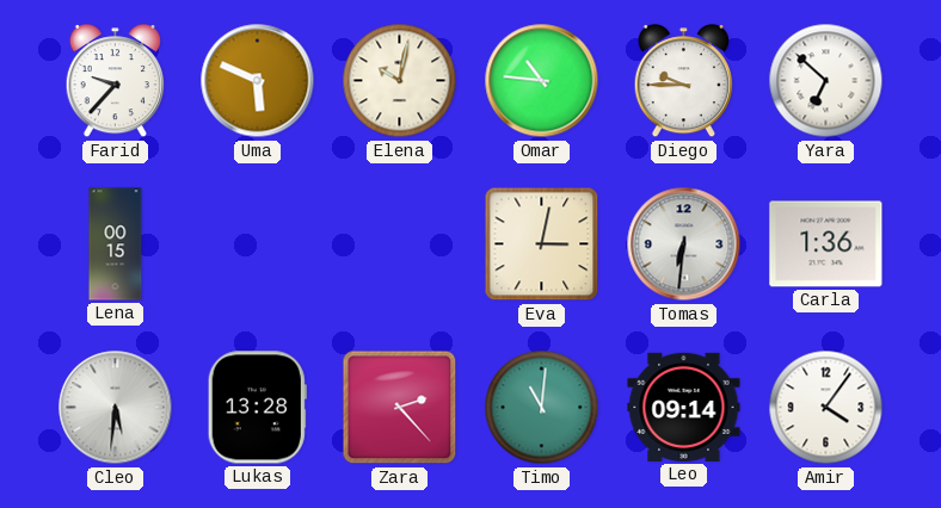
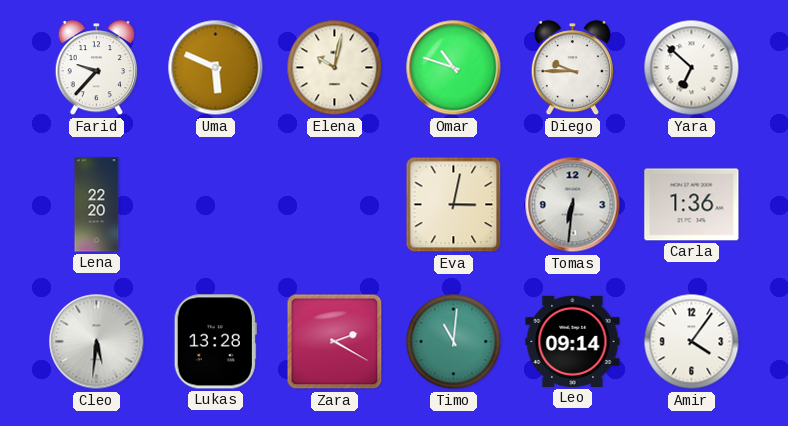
Omar: 10:46 -> 10:48
Lena: 00:15 -> 22:20
Zara: 2:23 -> 2:20
